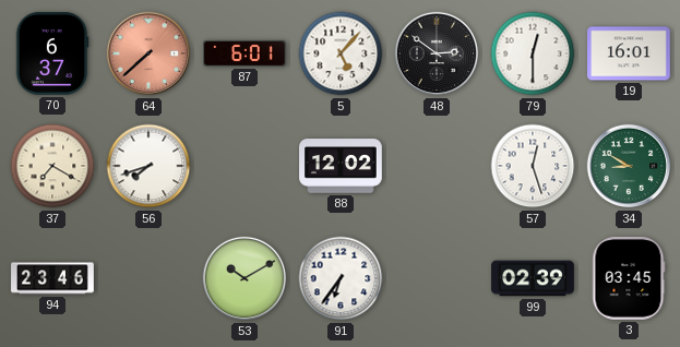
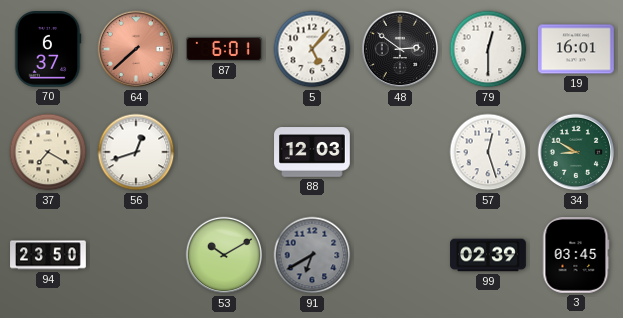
56: 7:42 -> 12:42
88: 12:02 -> 12:03
94: 23:46 -> 23:50
91: 6:36 -> 6:40
91 dial: white -> grey
